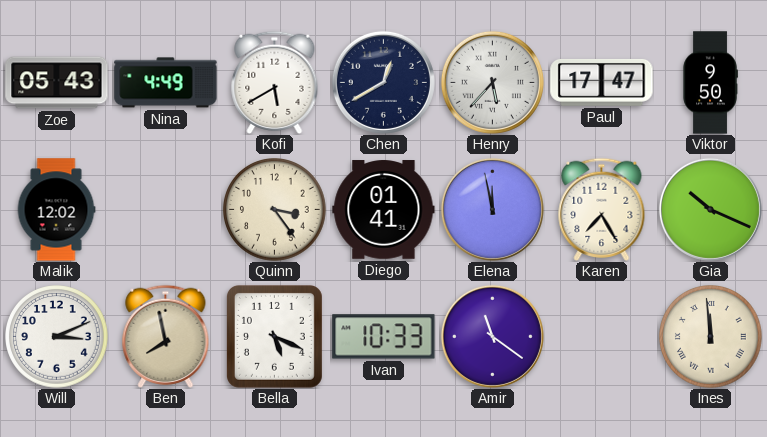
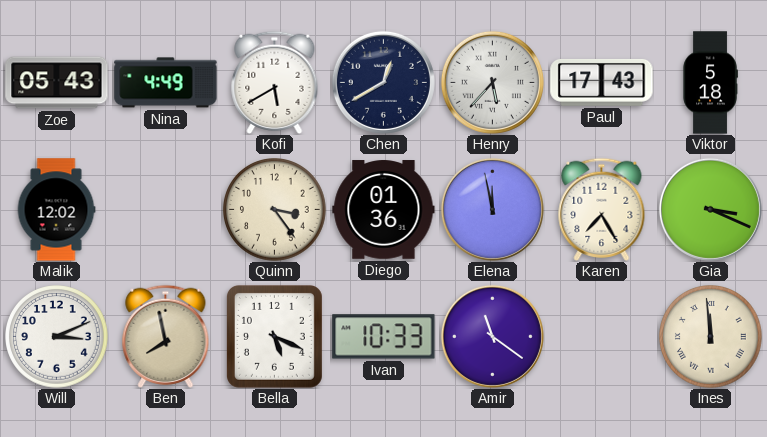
Paul: 17:47 -> 17:43
Viktor: 9:50 -> 5:18
Diego: 01:41 -> 01:36
Gia: 10:19 -> 3:19
